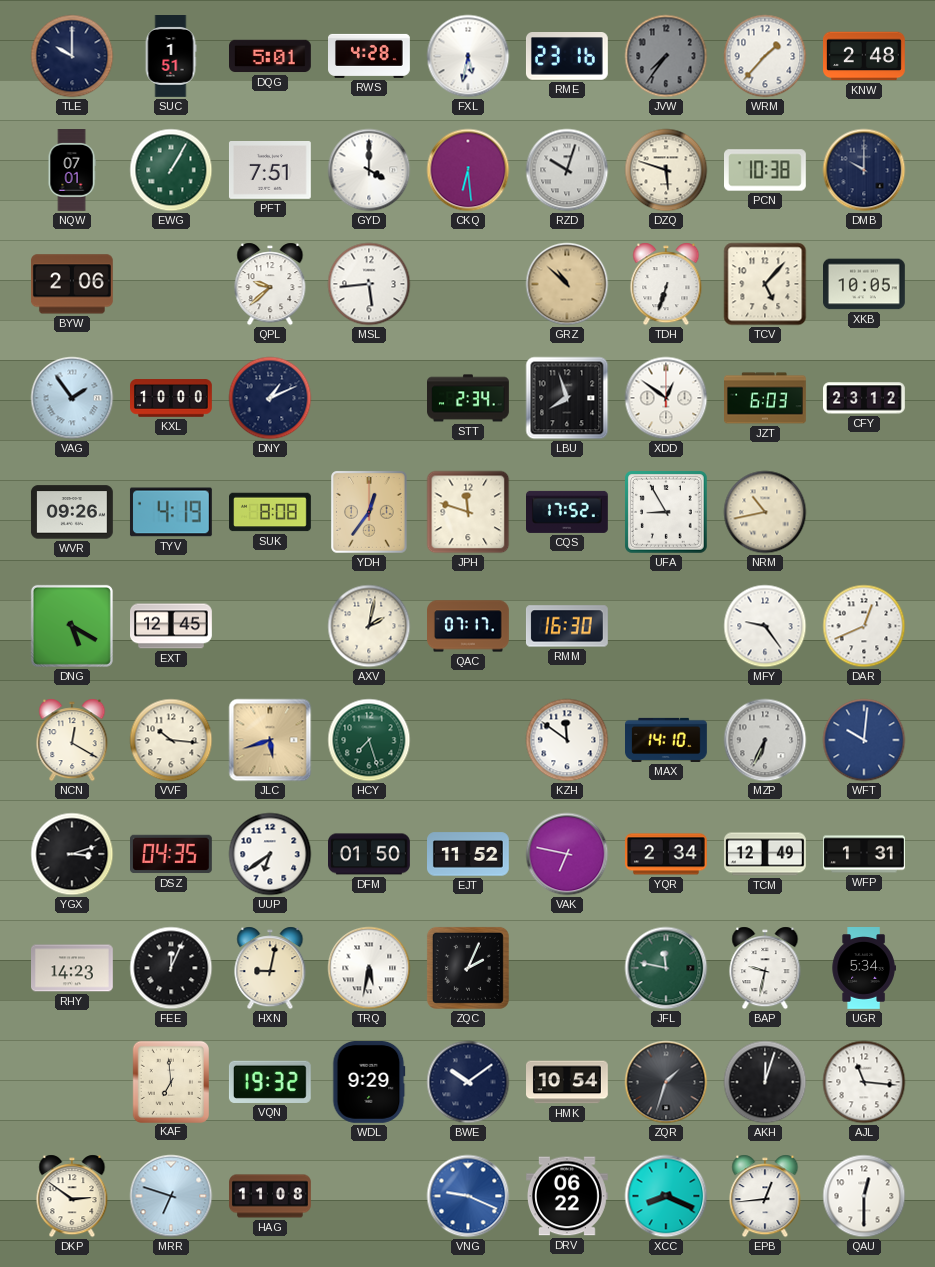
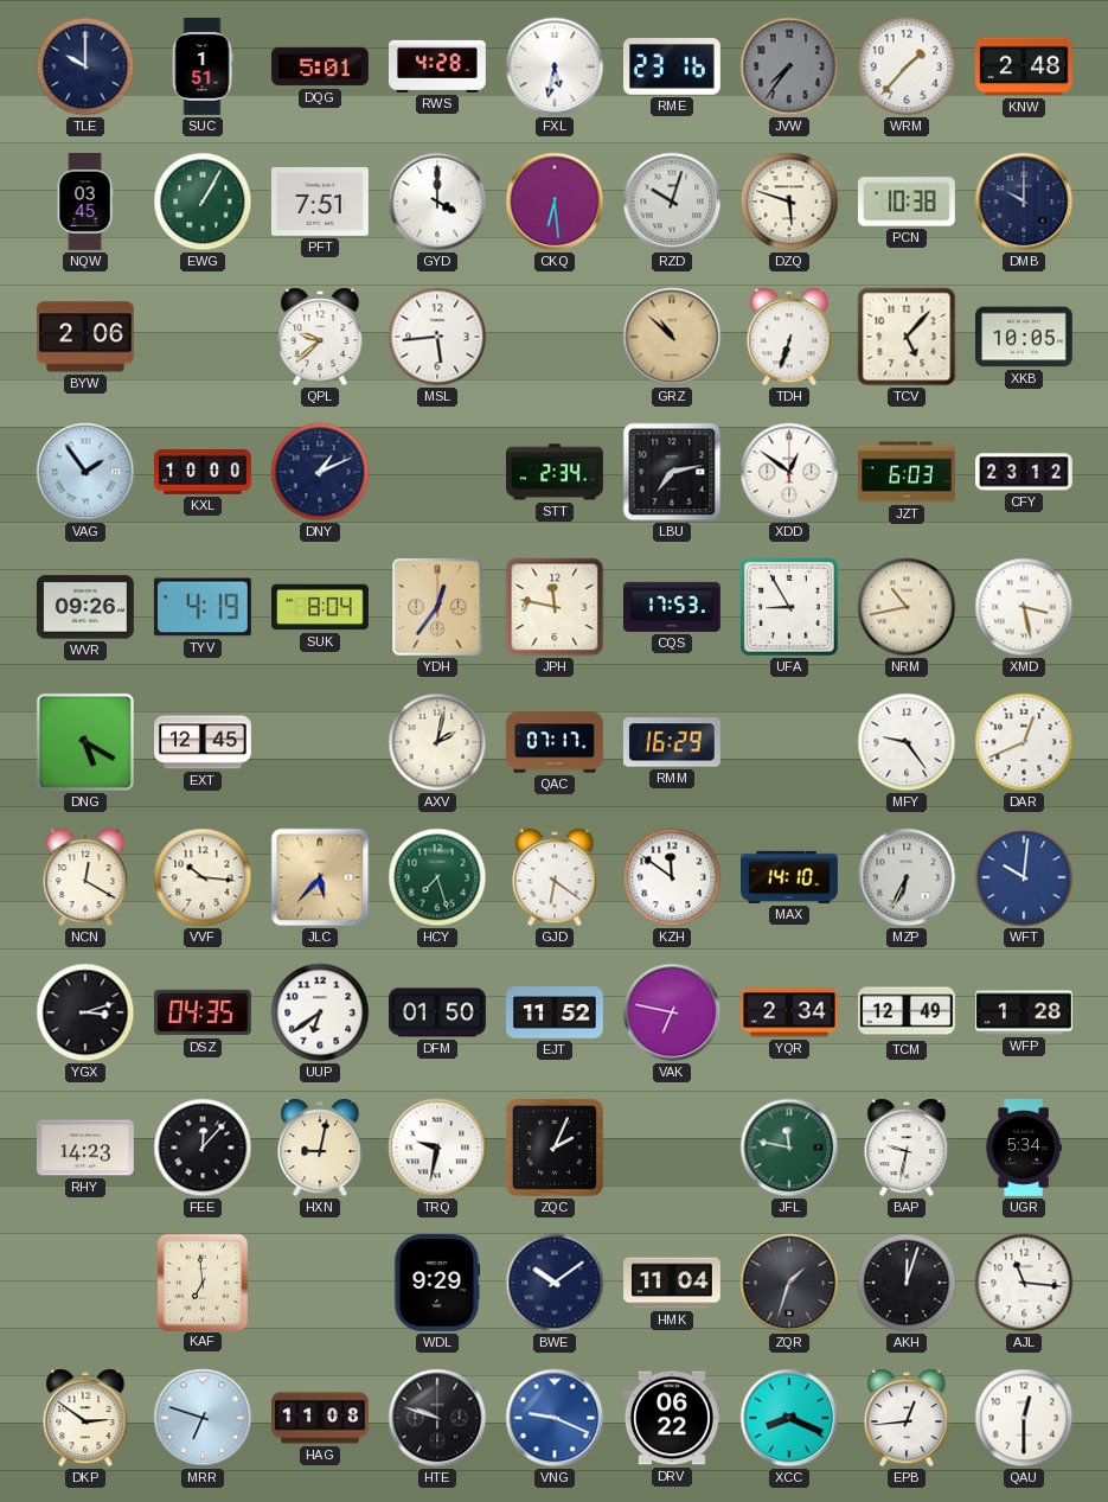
NQW: 07:01 -> 03:45
LBU: 7:57 -> 7:13
SUK: 8:08 -> 8:04
JPH: 11:48 -> 11:47
CQS: 17:52 -> 17:53
XMD: none -> 3:28
RMM: 16:30 -> 16:29
JLC: 5:42 -> 5:37
GJD: none -> 6:21
WFP: 1:31 -> 1:28
FEE: 12:04 -> 12:07
TRQ: 5:32 -> 9:32
VQN: 19:32 -> none
HMK: 10:54 -> 11:04
HTE: none -> 9:48
